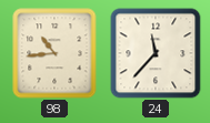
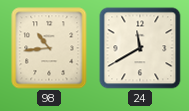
24: 11:37 -> 11:40
